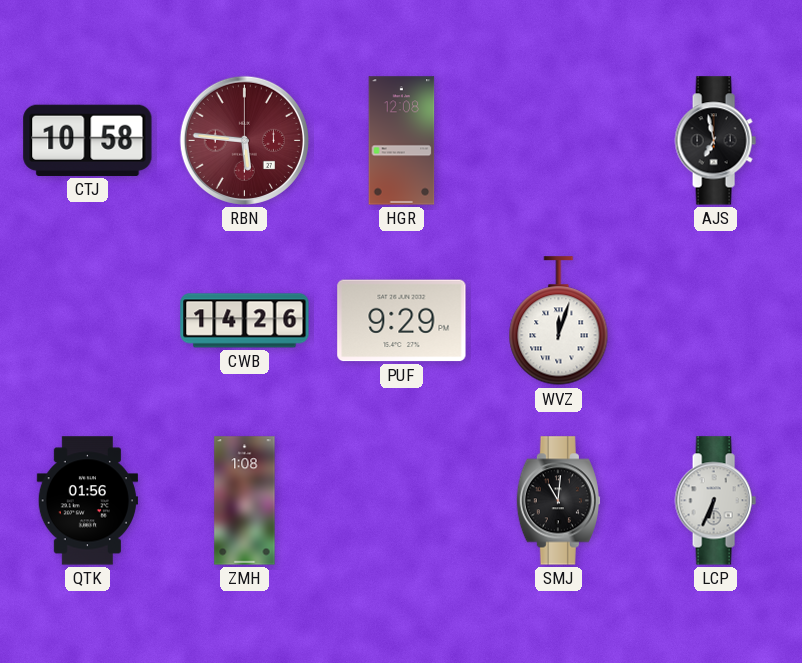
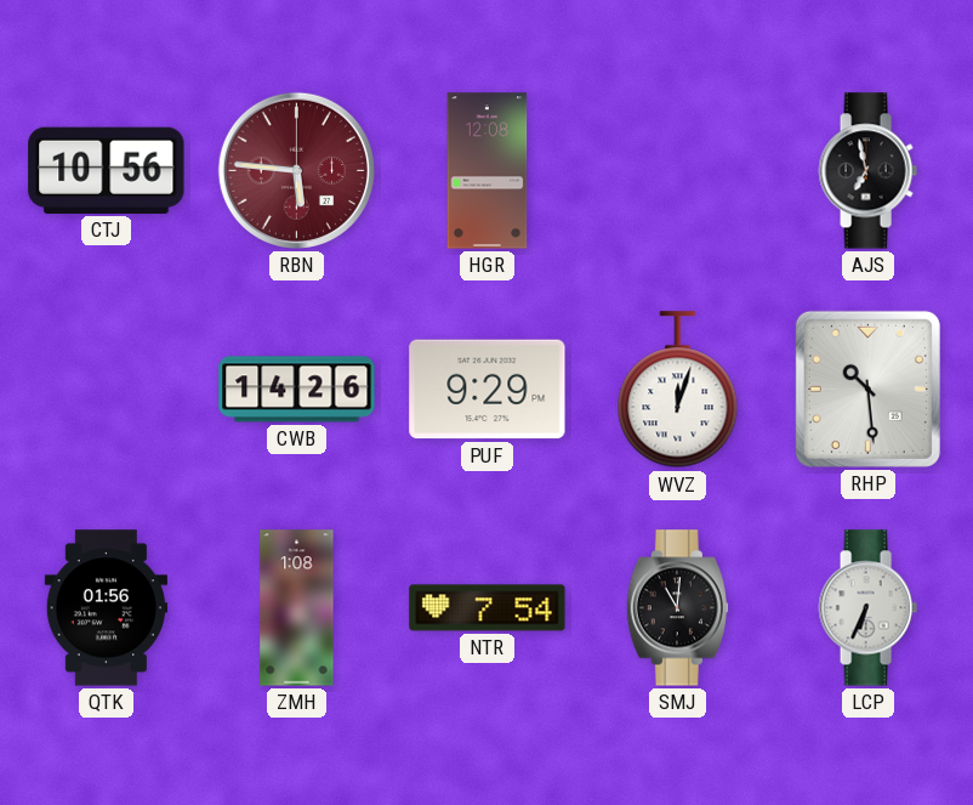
CTJ: 10:58 -> 10:56
RHP: none -> 10:29
NTR: none -> 7:54
